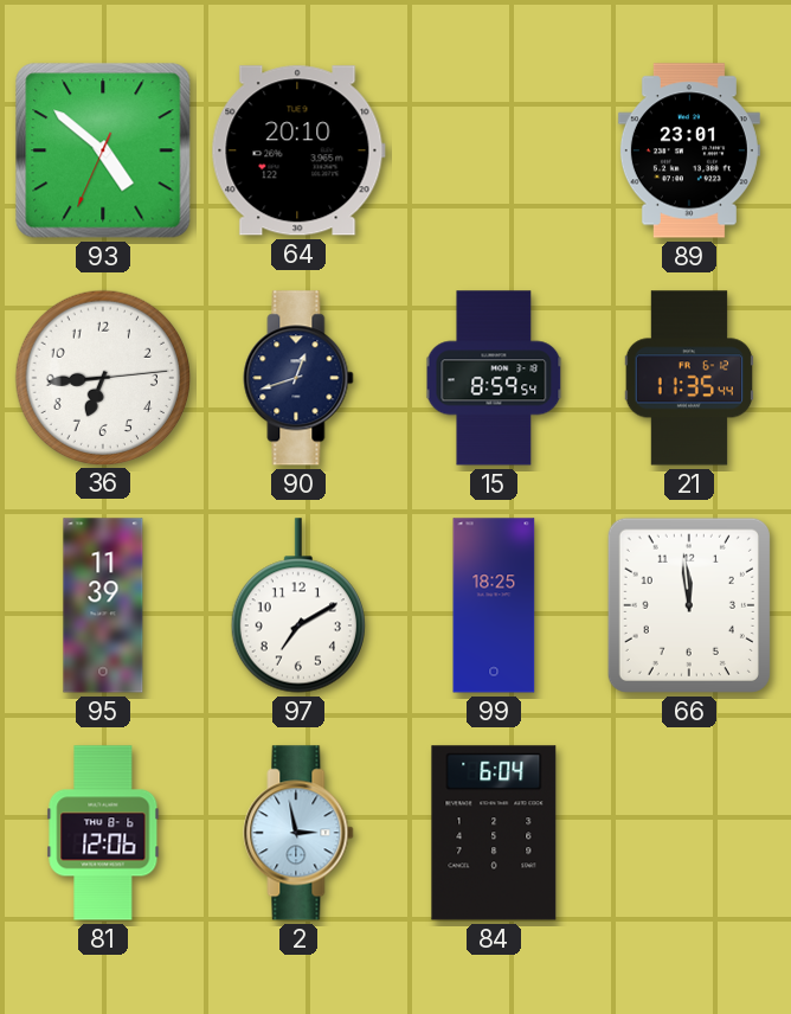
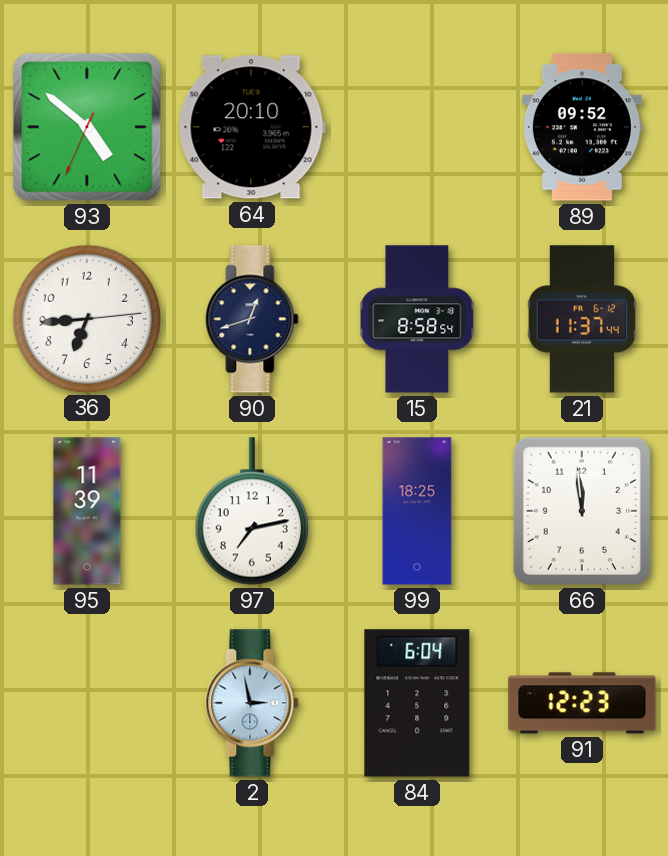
89: 23:01 -> 09:52
15: 8:59 -> 8:58
21: 11:35 -> 11:37
97: 7:10 -> 7:13
81: 12:06 -> none
91: none -> 12:23
